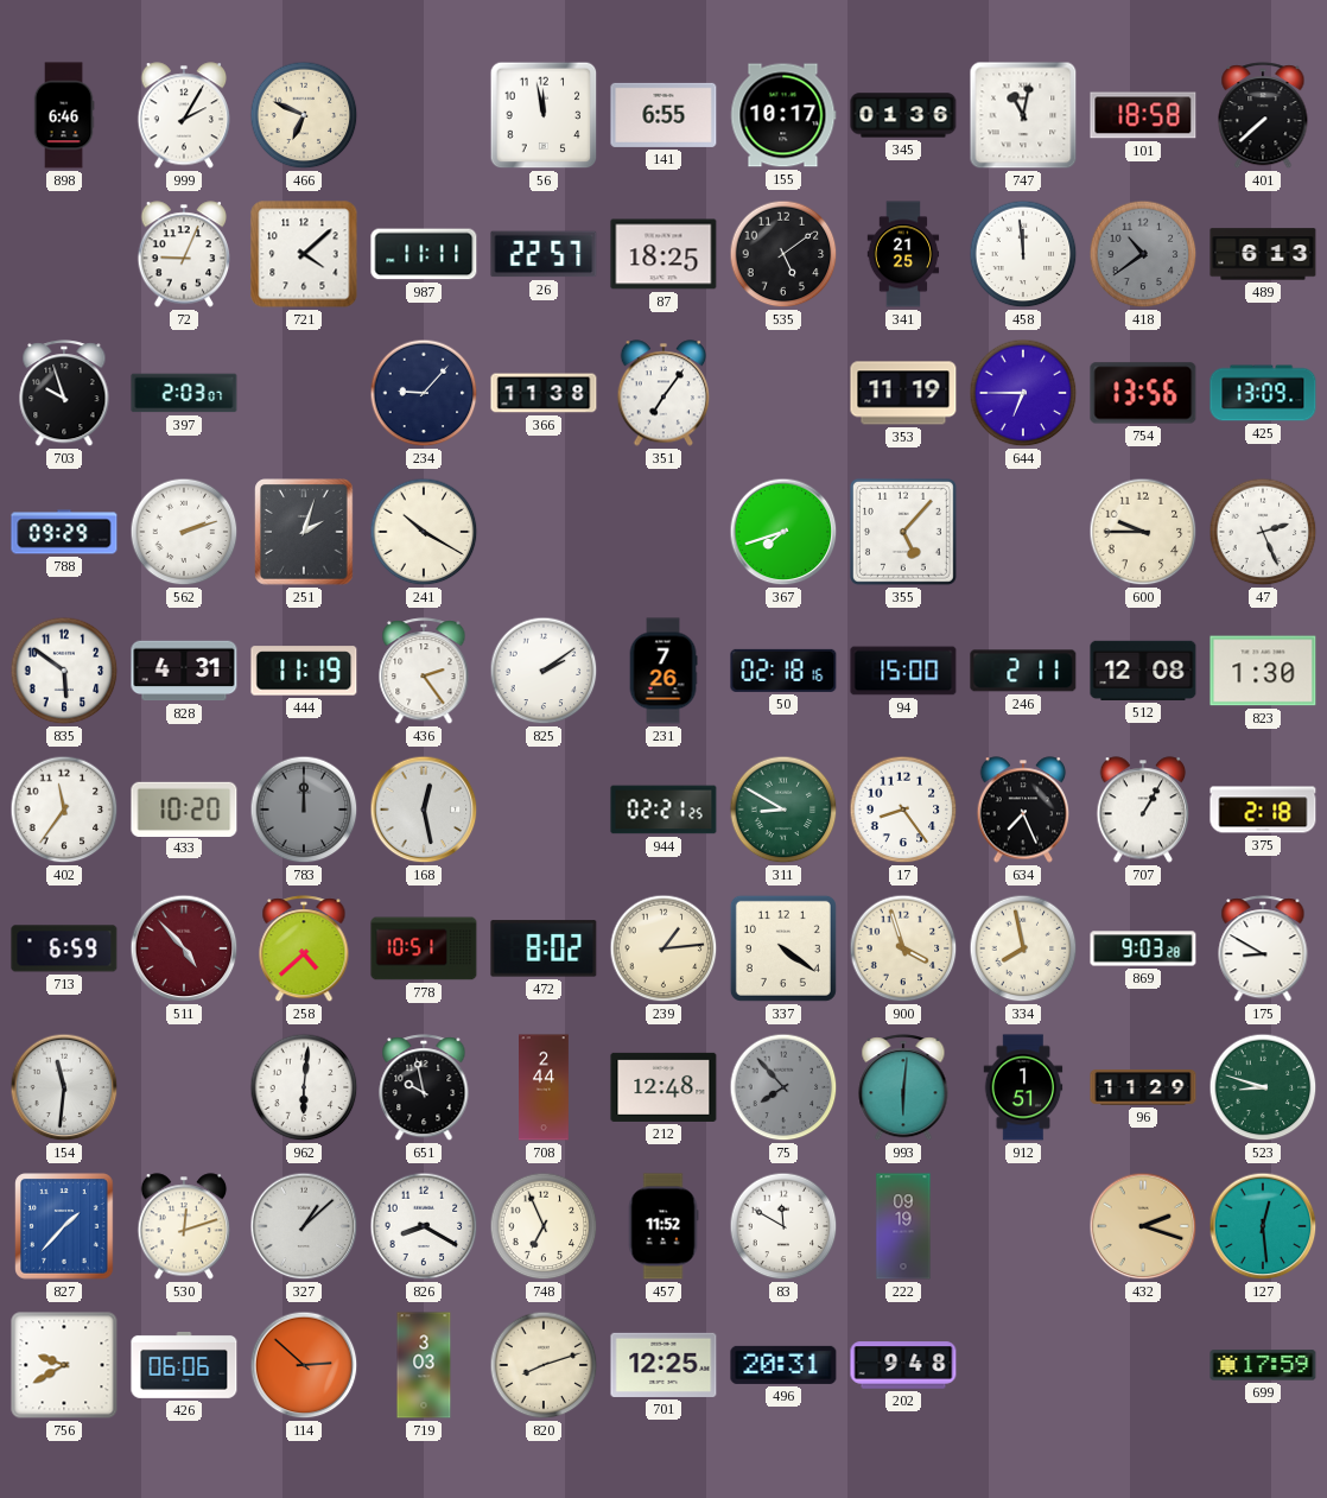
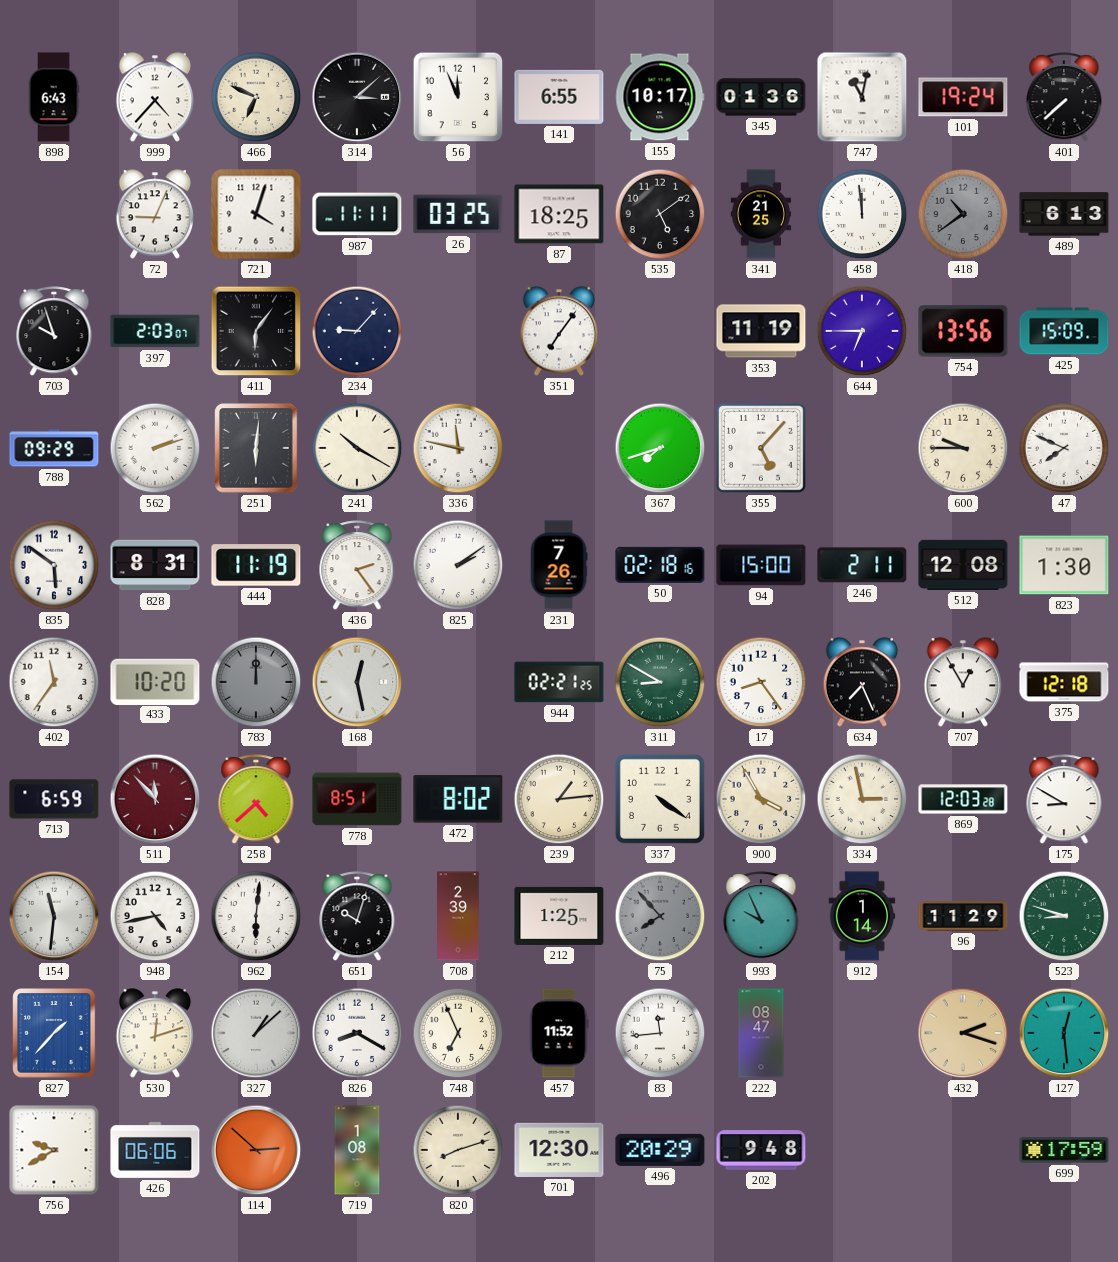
898: 6:46 -> 6:43
999: 2:05 -> 4:37
314: none -> 3:08
56: 11:58 -> 11:56
101: 18:58 -> 19:24
721: 4:08 -> 4:03
26: 22:57 -> 03:25
411: none -> 6:06
366: 11:38 -> none
425: 13:09 -> 15:09
251: 2:03 -> 6:01
336: none -> 11:47
47: 2:26 -> 7:49
828: 4:31 -> 8:31
707: 1:05 -> 12:55
375: 2:18 -> 12:18
511: 4:53 -> 11:53
778: 10:51 -> 8:51
900: 3:57 -> 3:55
334: 7:58 -> 2:58
869: 9:03 -> 12:03
948: none -> 4:43
651: 9:58 -> 10:03
708: 2:44 -> 2:39
212: 12:48 -> 1:25
993: 6:01 -> 9:56
912: 1:51 -> 1:14
83: 11:50 -> 11:44
222: 09:19 -> 08:47
719: 3:03 -> 1:08
701: 12:25 -> 12:30
496: 20:31 -> 20:29
